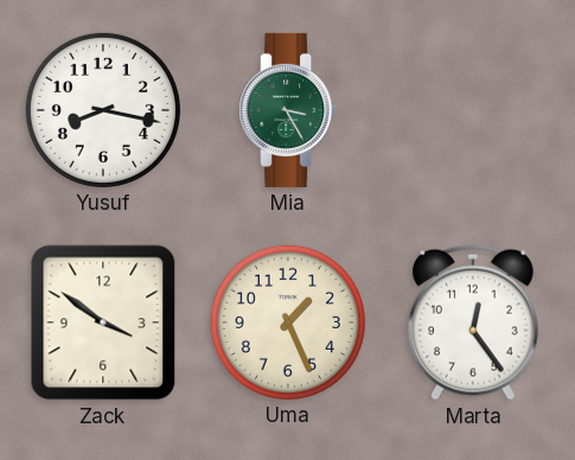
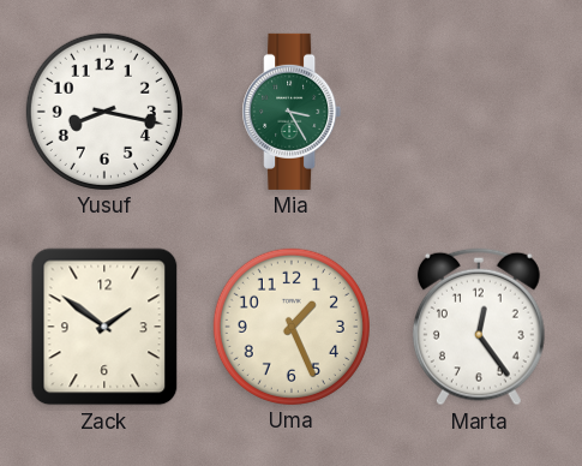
Zack: 3:51 -> 1:51
